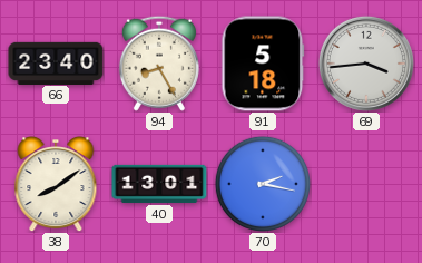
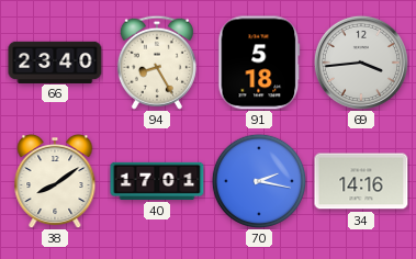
40: 13:01 -> 17:01
34: none -> 14:16
